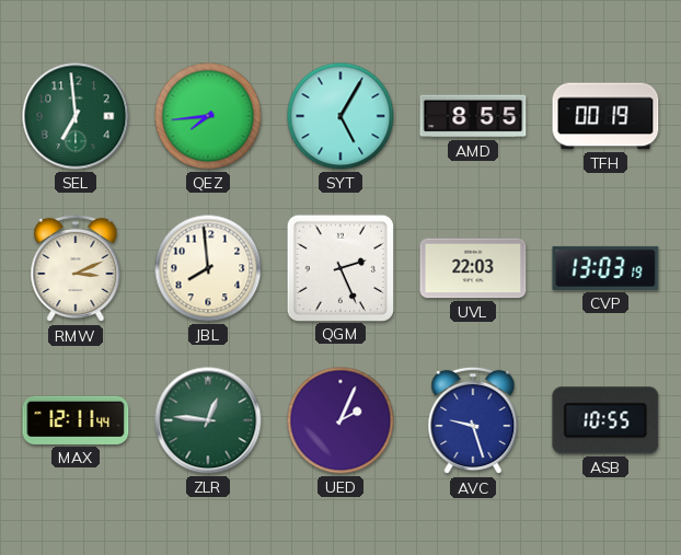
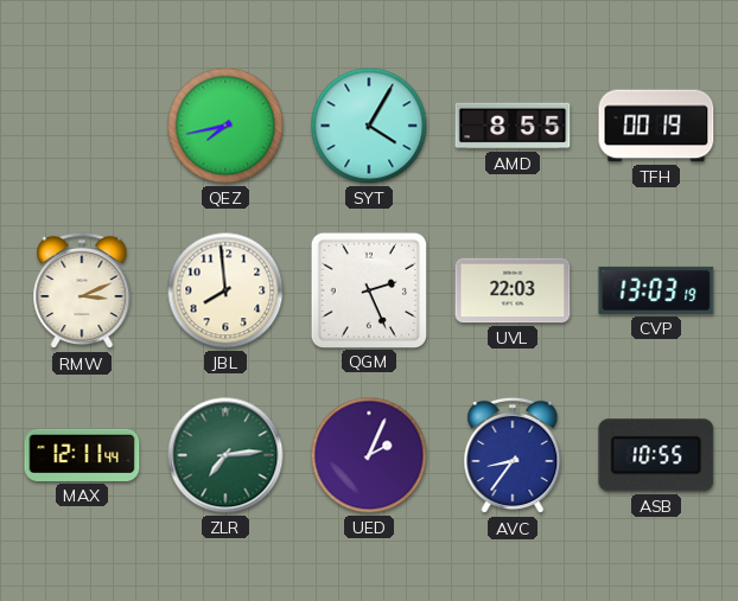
SEL: 6:59 -> none
QEZ: 7:44 -> 7:43
SYT: 5:05 -> 4:05
ZLR: 12:46 -> 7:14
AVC: 9:27 -> 8:36
